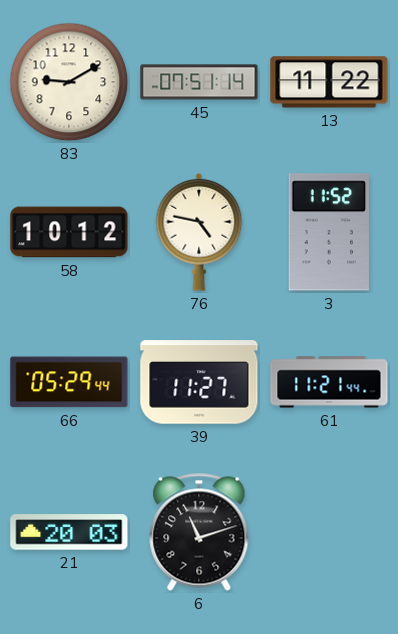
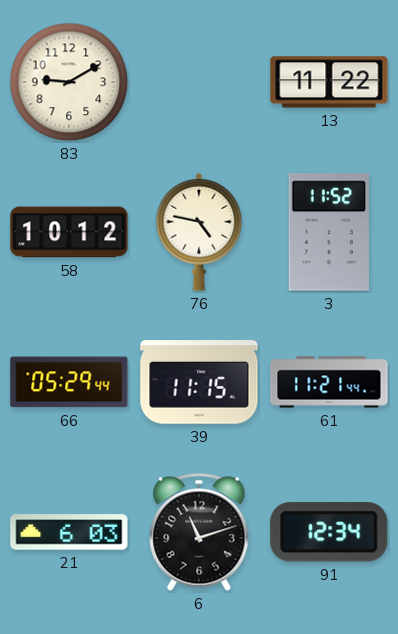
45: 07:51 -> none
39: 11:27 -> 11:15
21: 20:03 -> 6:03
91: none -> 12:34
